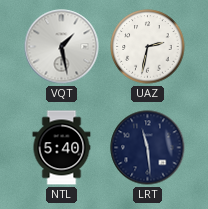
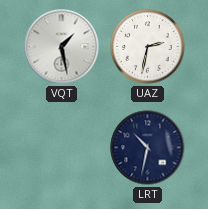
NTL: 5:40 -> none
LRT: 11:29 -> 10:32
